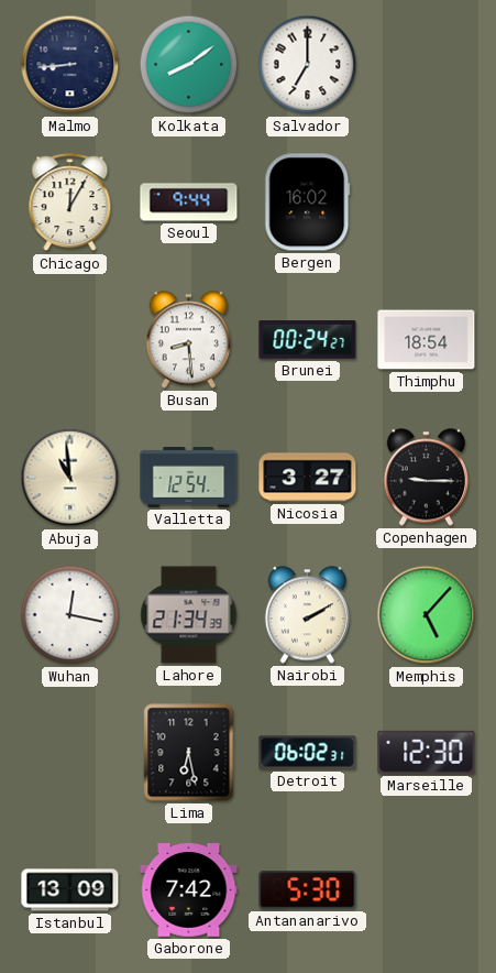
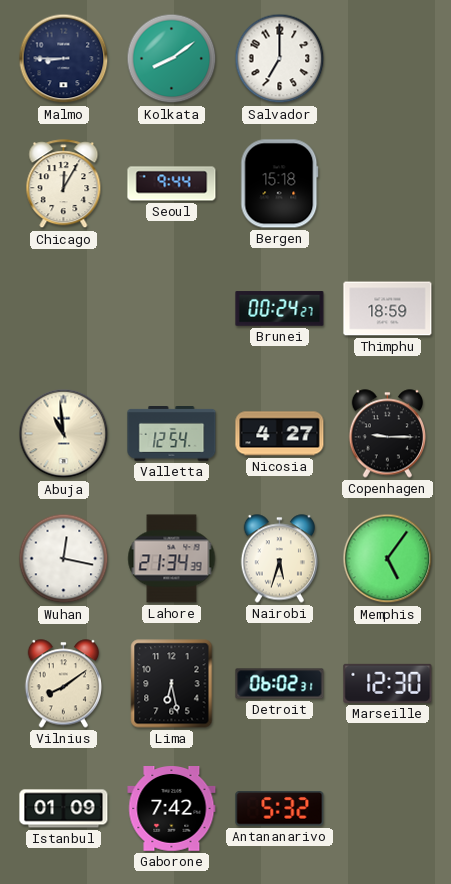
Malmo: 8:44 -> 8:45
Bergen: 16:02 -> 15:18
Busan: 8:29 -> none
Thimphu: 18:54 -> 18:59
Nicosia: 3:27 -> 4:27
Nairobi: 2:10 -> 5:33
Memphis: 5:07 -> 5:06
Vilnius: none -> 8:09
Istanbul: 13:09 -> 01:09
Antananarivo: 5:30 -> 5:32
